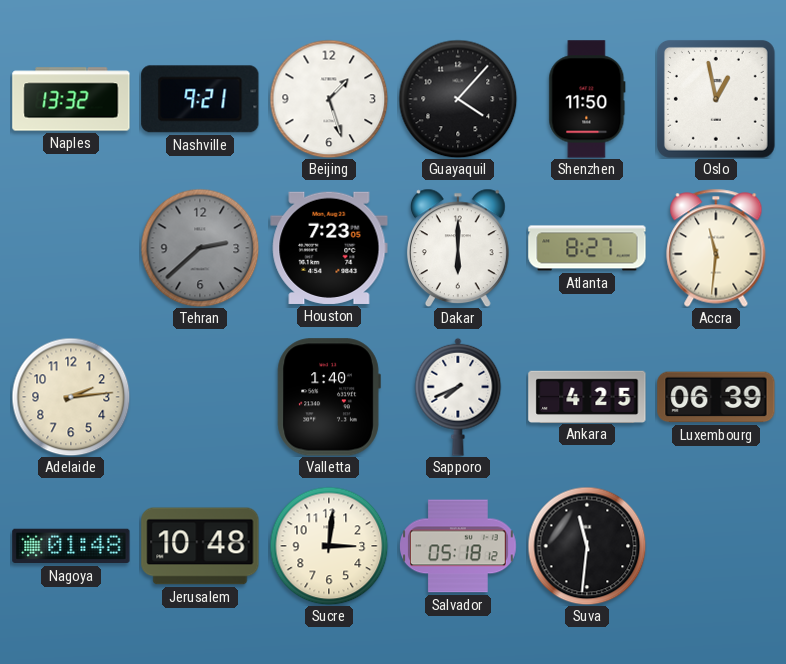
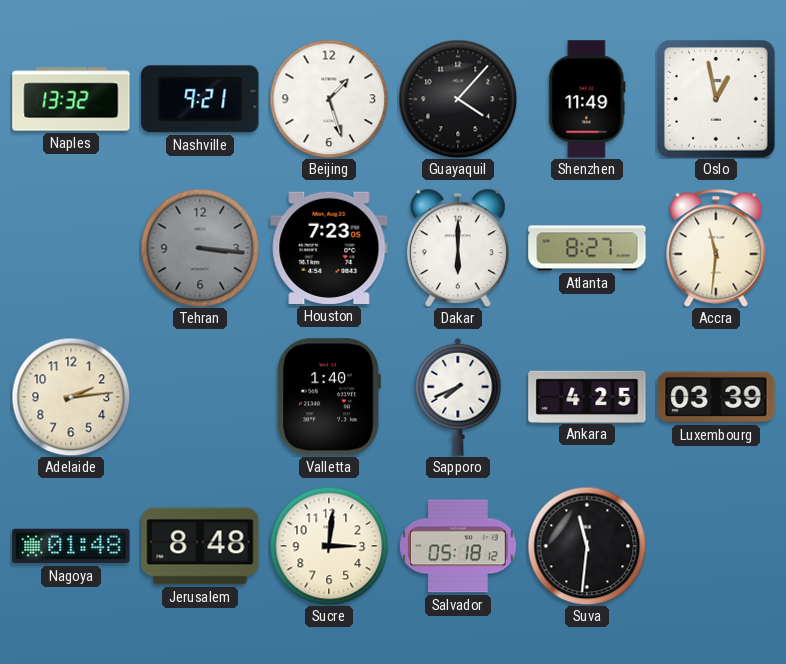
Shenzhen: 11:50 -> 11:49
Tehran: 2:38 -> 3:16
Luxembourg: 06:39 -> 03:39
Jerusalem: 10:48 -> 8:48
